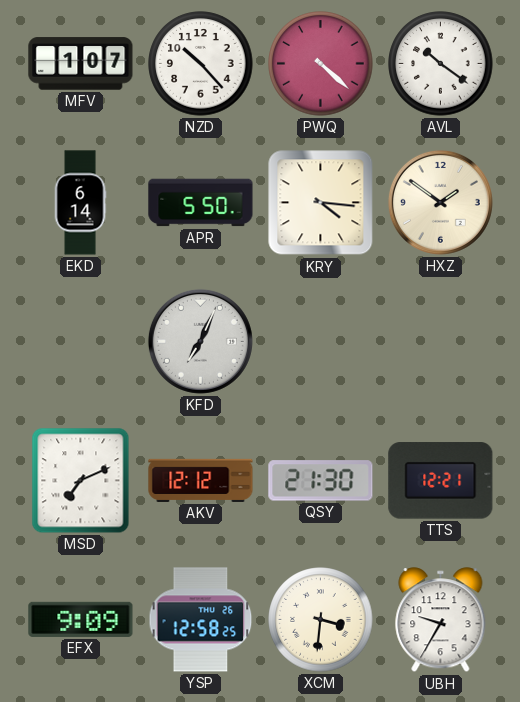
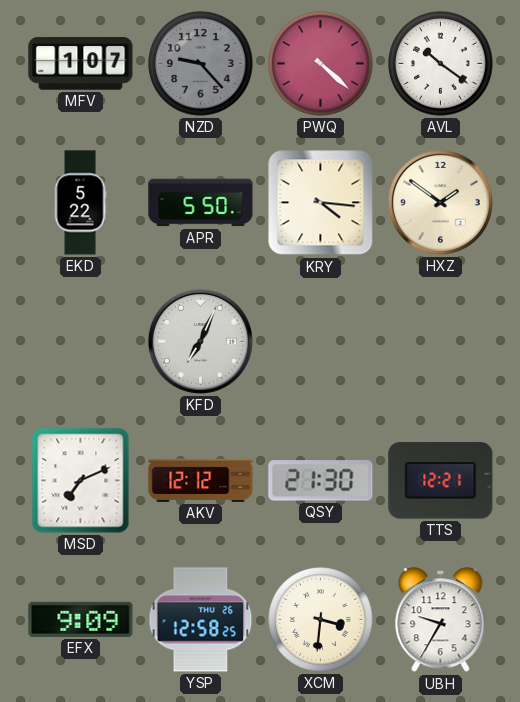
NZD: 10:23 -> 9:23
NZD dial: white -> grey
EKD: 6:14 -> 5:22
